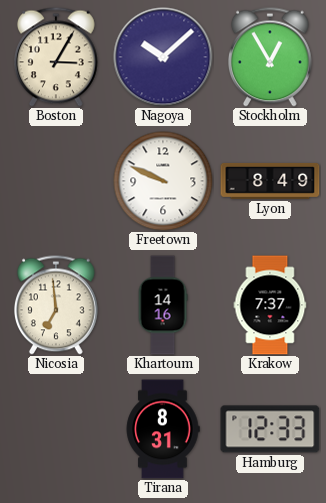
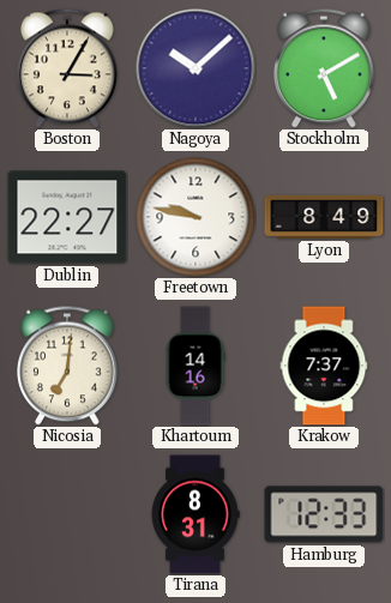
Stockholm: 12:55 -> 5:10
Dublin: none -> 22:27
Freetown: 9:49 -> 9:47
Nicosia: 6:59 -> 7:01
